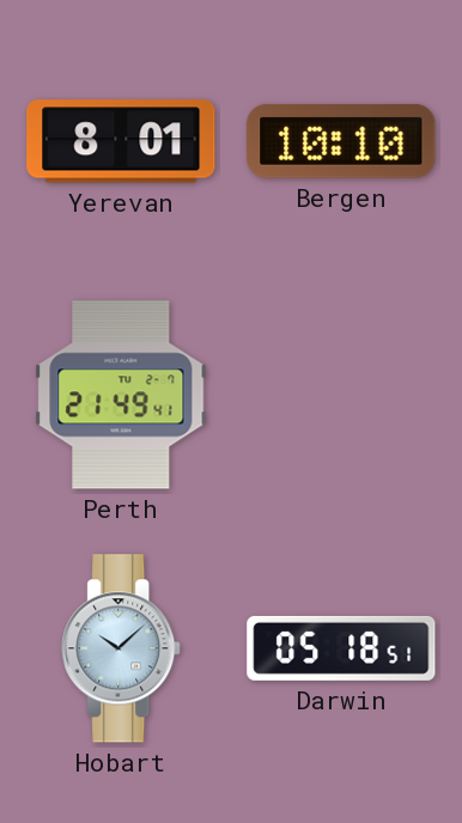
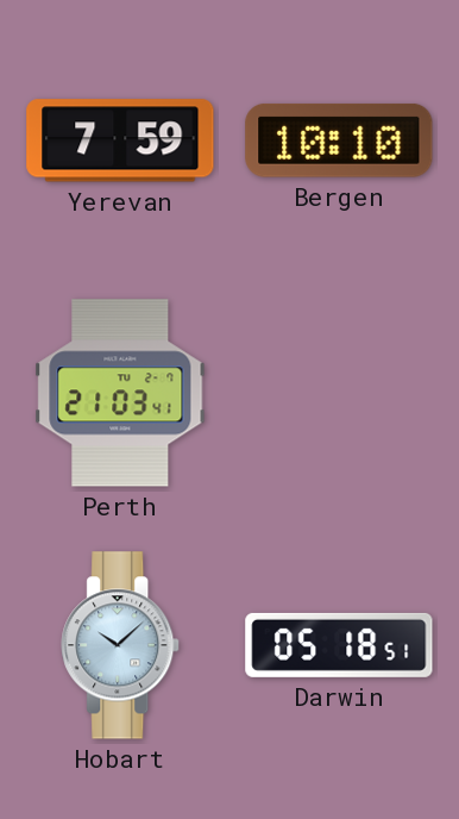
Yerevan: 8:01 -> 7:59
Perth: 21:49 -> 21:03
